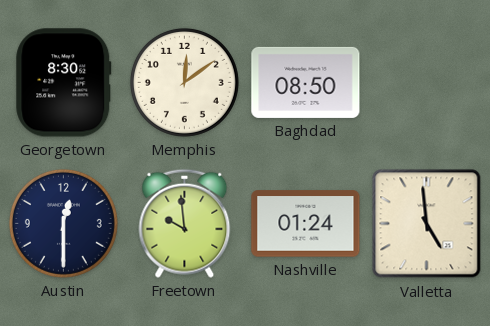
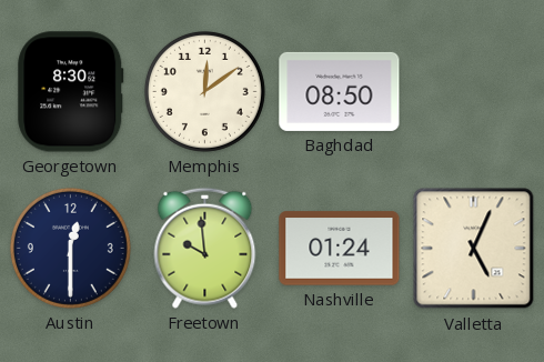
Valletta: 4:59 -> 5:04
